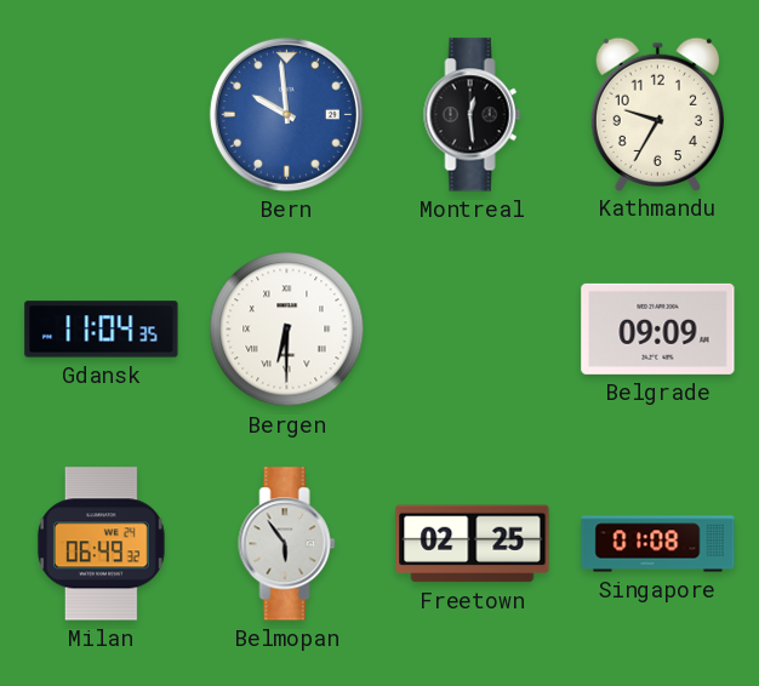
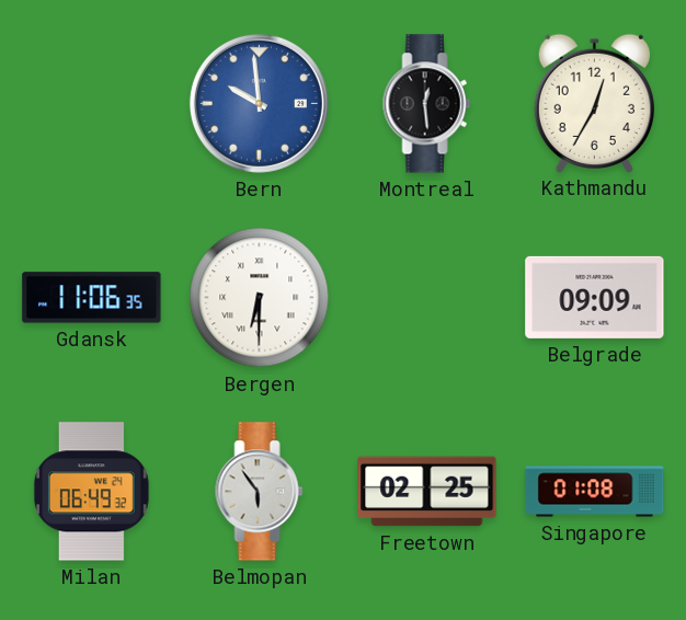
Kathmandu: 9:35 -> 12:35
Gdansk: 11:04 -> 11:06
